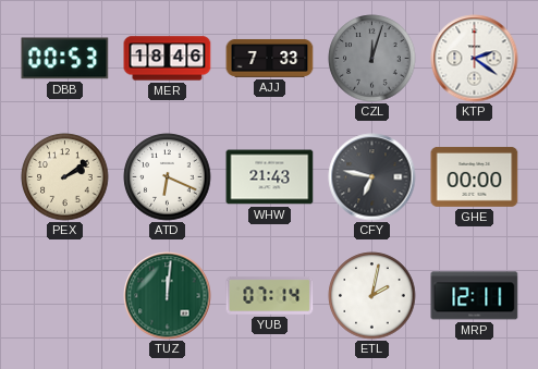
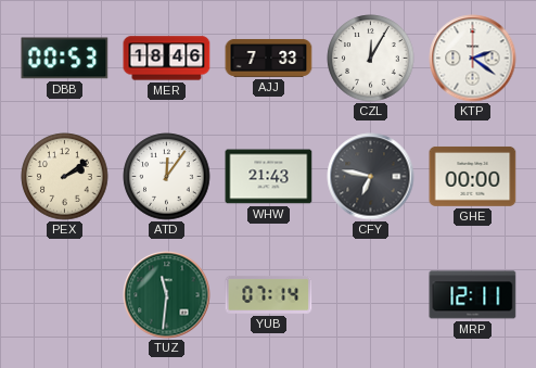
CZL: 12:03 -> 12:05
CZL dial: grey -> white
ATD: 6:19 -> 12:06
TUZ: 12:01 -> 11:31
ETL: 2:02 -> none
